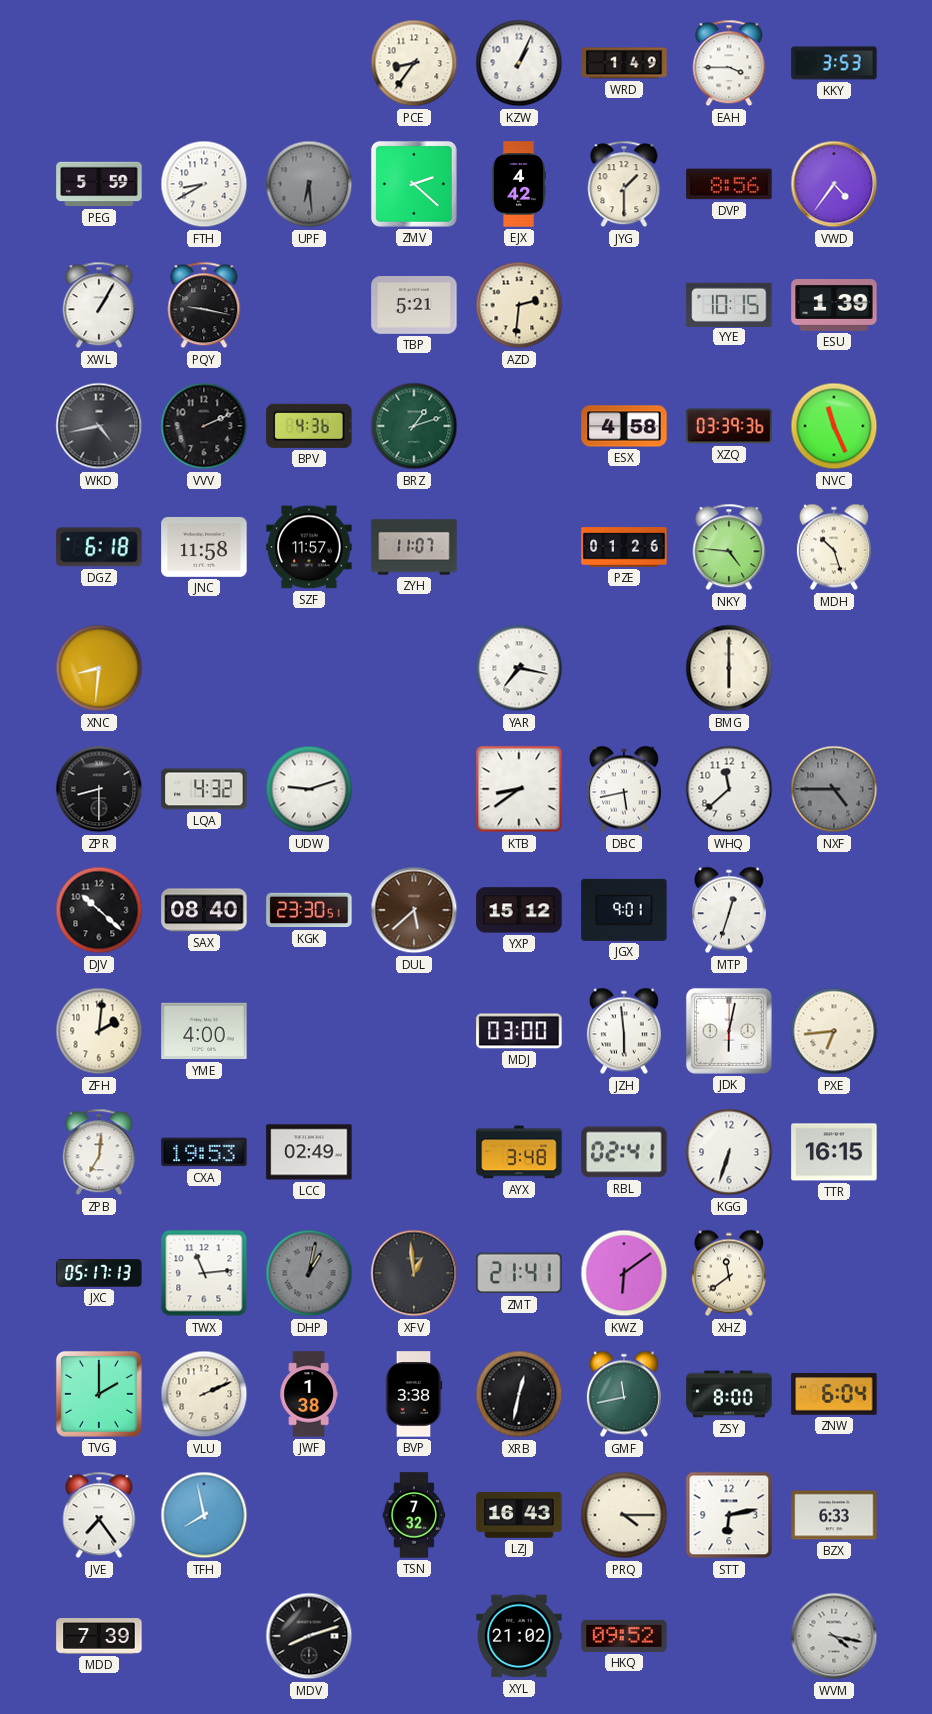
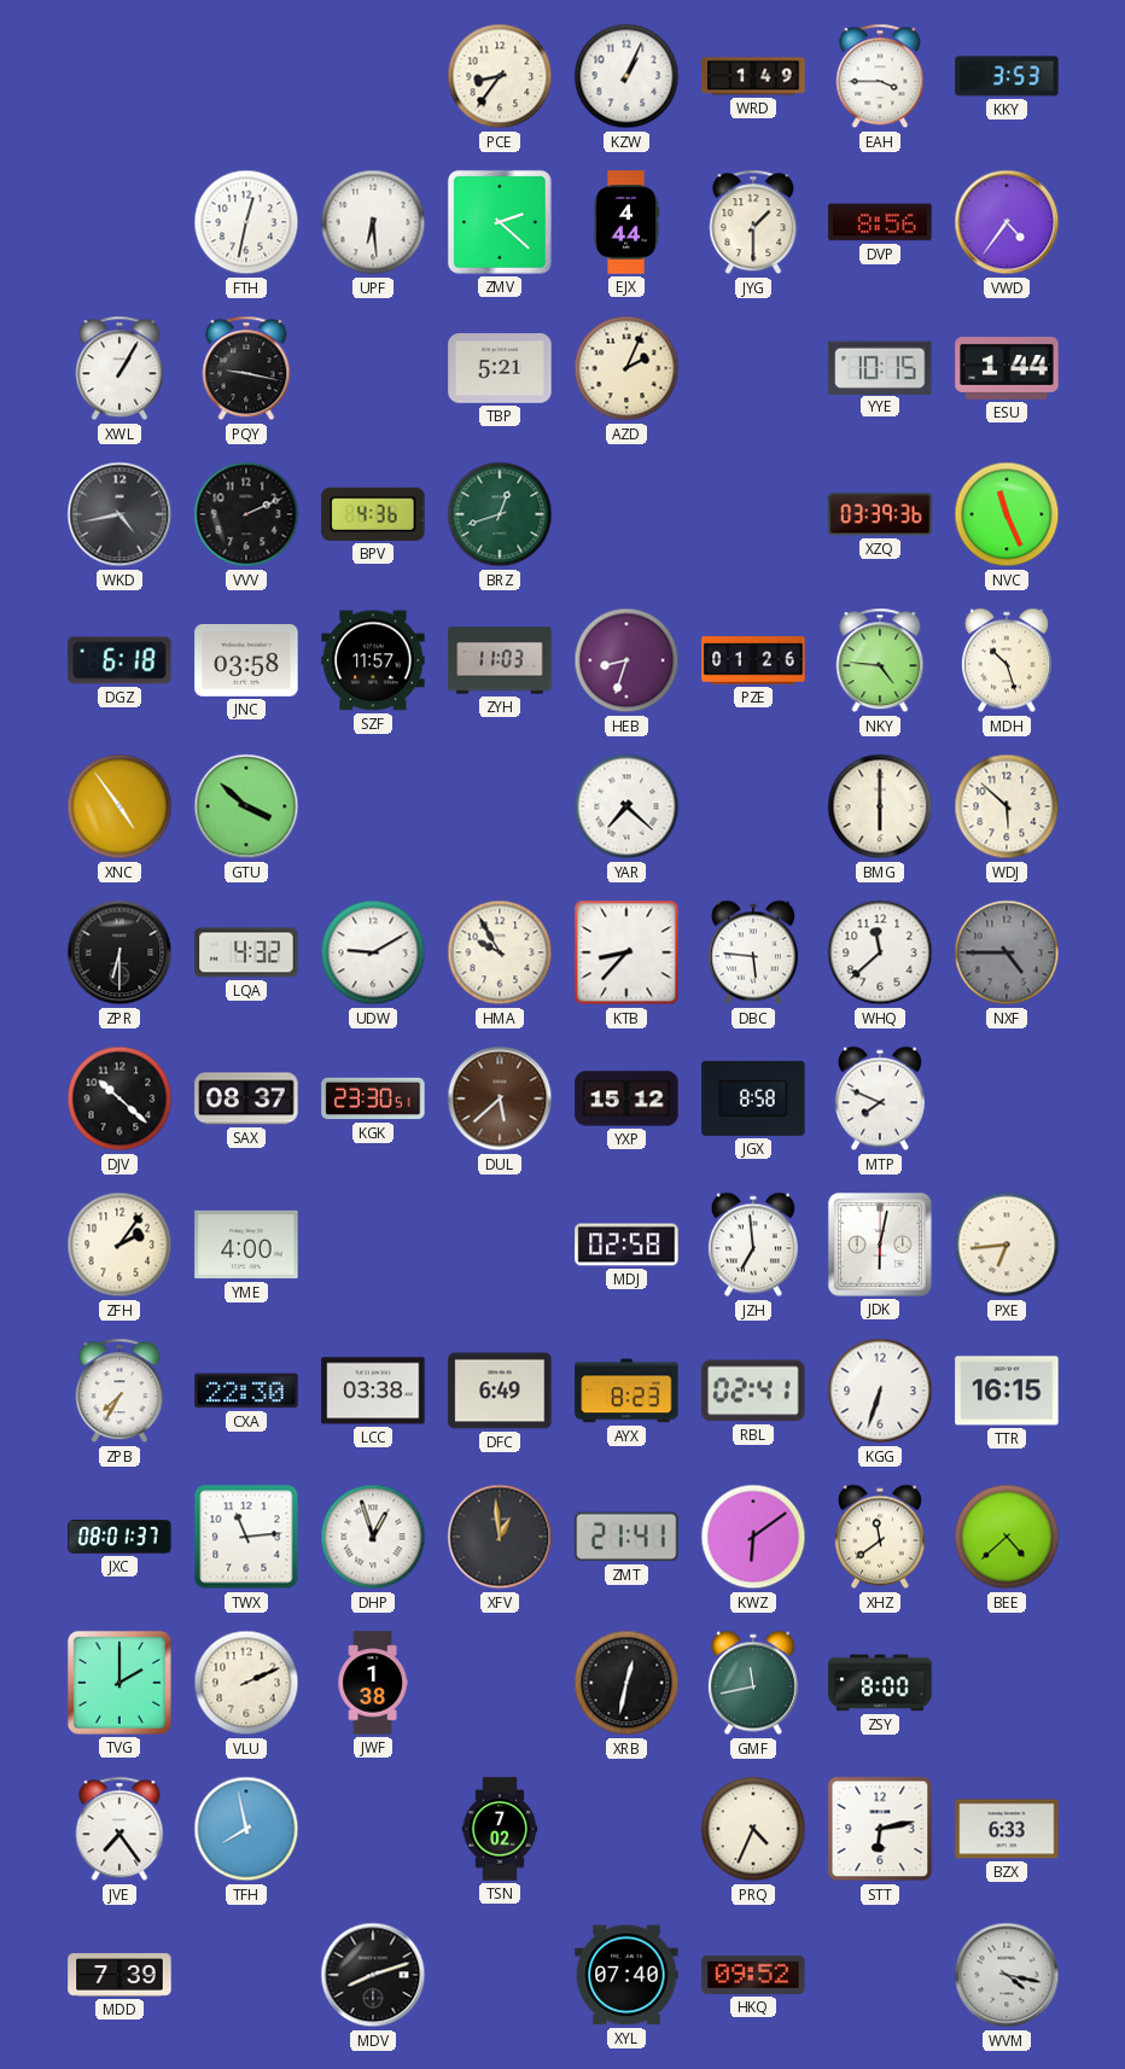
PEG: 5:59 -> none
FTH: 8:40 -> 12:32
UPF dial: grey -> white
EJX: 4:42 -> 4:44
AZD: 2:31 -> 2:04
ESU: 1:39 -> 1:44
BRZ: 1:12 -> 12:42
ESX: 4:58 -> none
JNC: 11:58 -> 03:58
ZYH: 11:07 -> 11:03
HEB: none -> 8:33
XNC: 8:31 -> 4:54
GTU: none -> 3:52
YAR: 7:17 -> 7:22
WDJ: none -> 5:52
ZPR: 8:30 -> 6:30
UDW: 9:12 -> 9:10
HMA: none -> 9:55
KTB: 8:39 -> 8:37
DBC: 5:43 -> 5:46
SAX: 08:40 -> 08:37
JGX: 9:01 -> 8:58
MTP: 12:33 -> 7:49
ZFH: 2:01 -> 2:06
MDJ: 03:00 -> 02:58
JZH: 5:59 -> 6:59
ZPB: 7:01 -> 7:35
CXA: 19:53 -> 22:30
LCC: 02:49 -> 03:38
DFC: none -> 6:49
AYX: 3:48 -> 8:23
JXC: 05:17 -> 08:01
DHP: 1:02 -> 12:57
DHP dial: grey -> white
BEE: none -> 4:38
BVP: 3:38 -> none
ZNW: 6:04 -> none
TSN: 7:32 -> 7:02
LZJ: 16:43 -> none
PRQ: 4:15 -> 4:34
XYL: 21:02 -> 07:40
